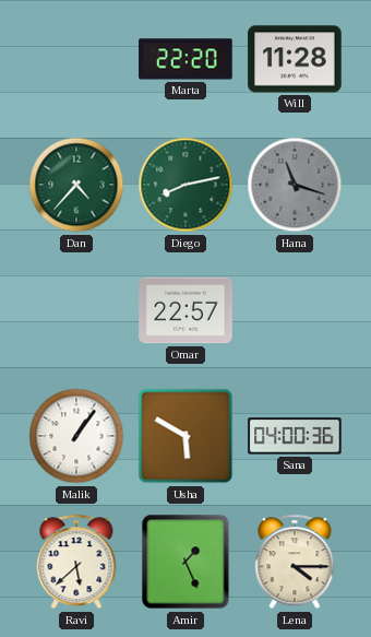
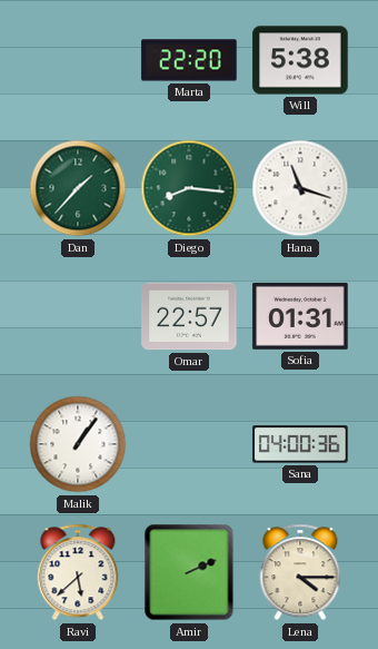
Will: 11:28 -> 5:38
Dan: 4:37 -> 1:37
Diego: 8:13 -> 8:16
Hana dial: grey -> white
Sofia: none -> 01:31
Usha: 5:50 -> none
Amir: 1:26 -> 2:11
